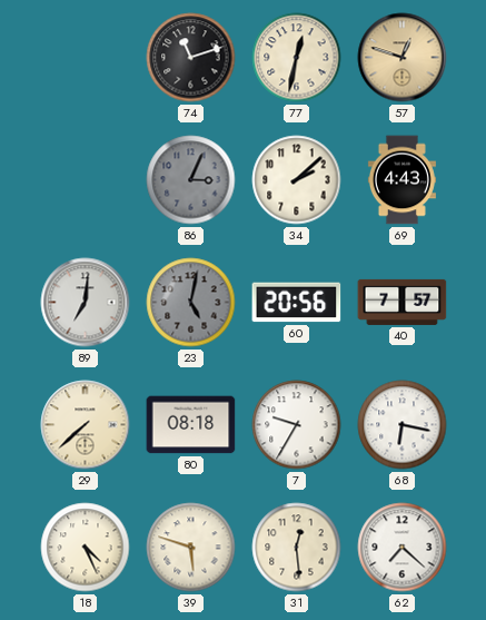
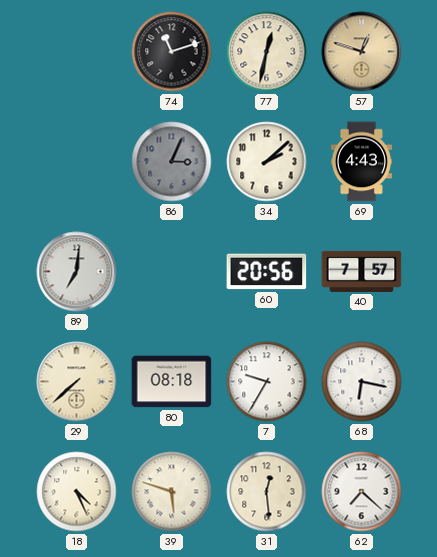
23: 5:02 -> none
